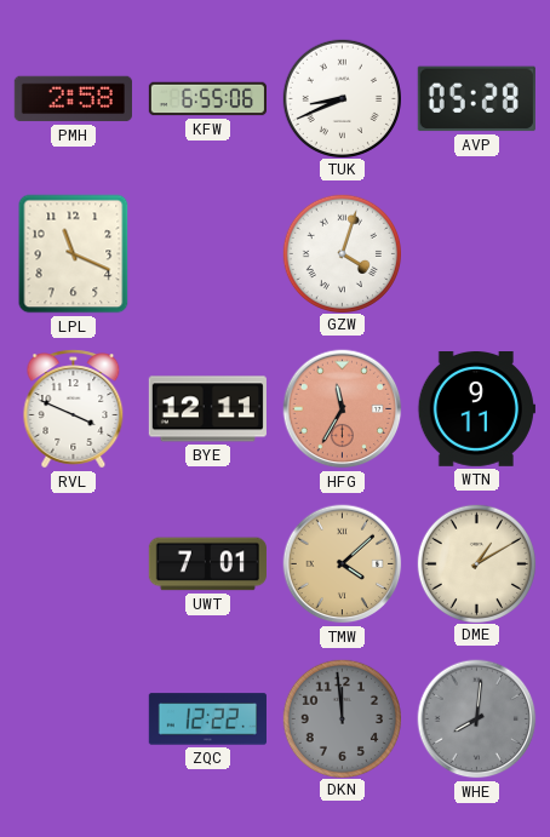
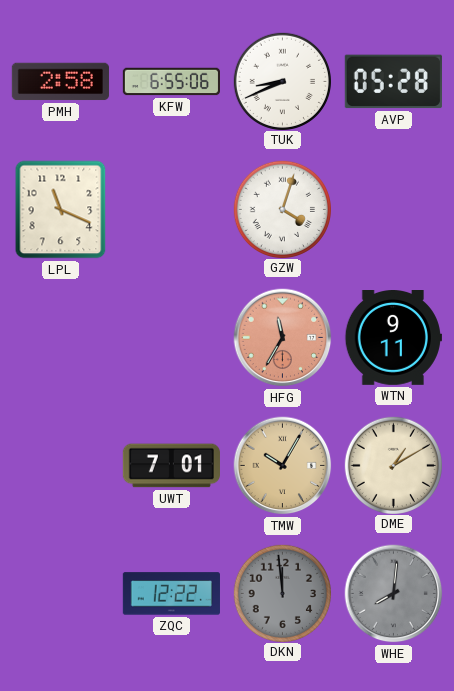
RVL: 3:49 -> none
BYE: 12:11 -> none
TMW: 4:08 -> 10:05
